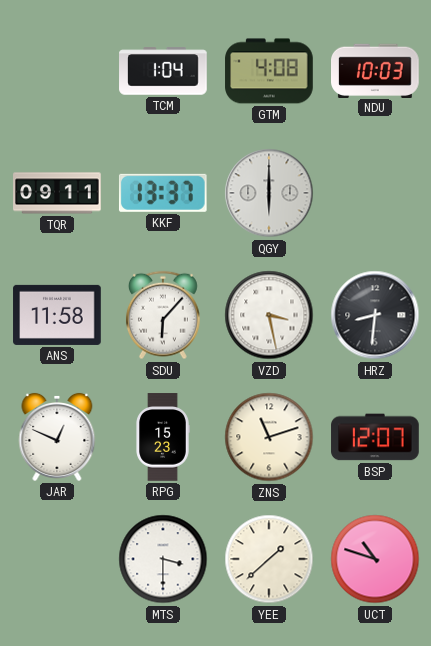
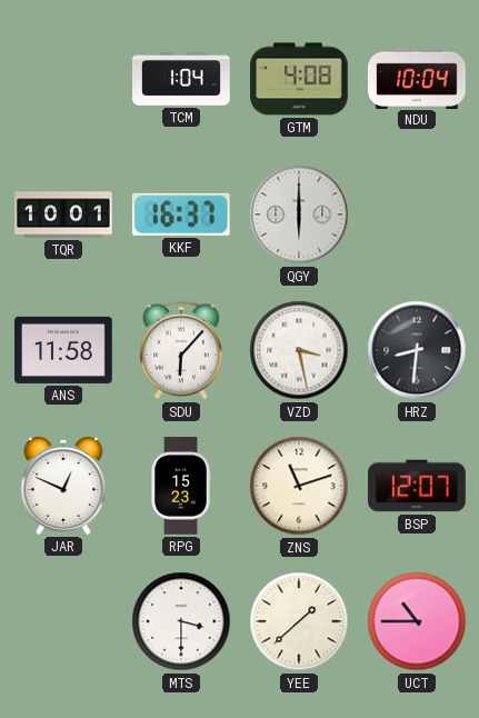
NDU: 10:03 -> 10:04
TQR: 09:11 -> 10:01
KKF: 13:37 -> 16:37
UCT: 10:48 -> 10:45
